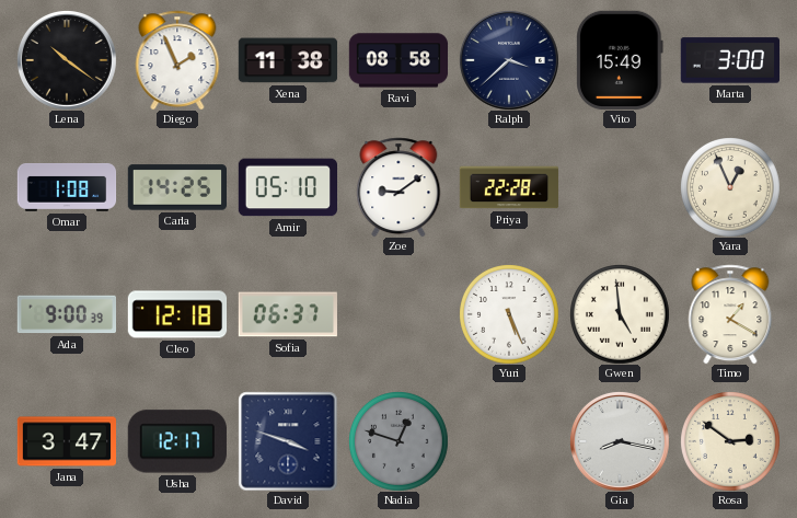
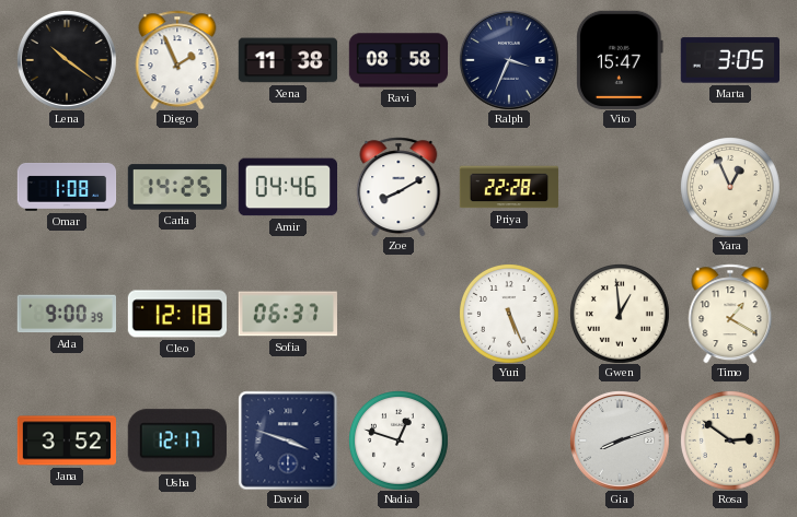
Ralph: 3:38 -> 3:34
Vito: 15:49 -> 15:47
Marta: 3:00 -> 3:05
Amir: 05:10 -> 04:46
Zoe: 9:09 -> 8:10
Gwen: 4:59 -> 12:59
Jana: 3:47 -> 3:52
Nadia dial: grey -> white
Gia: 8:17 -> 8:12
